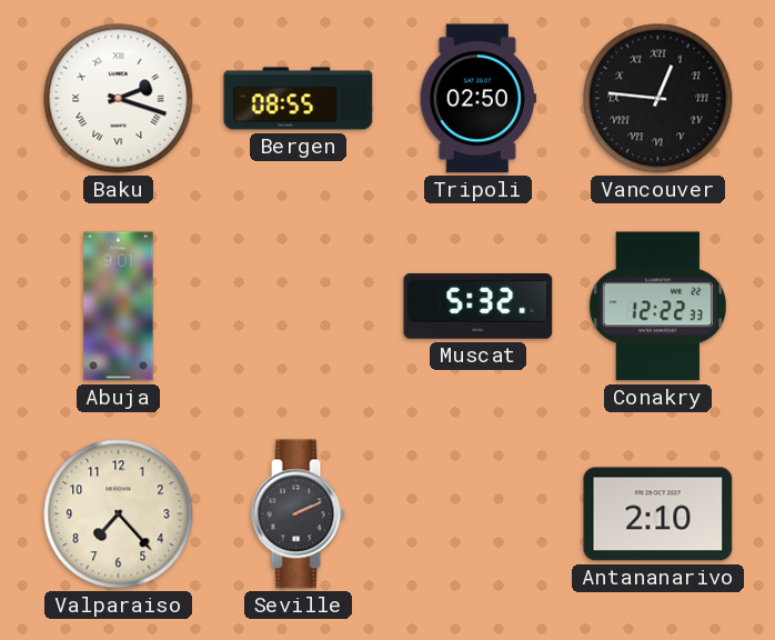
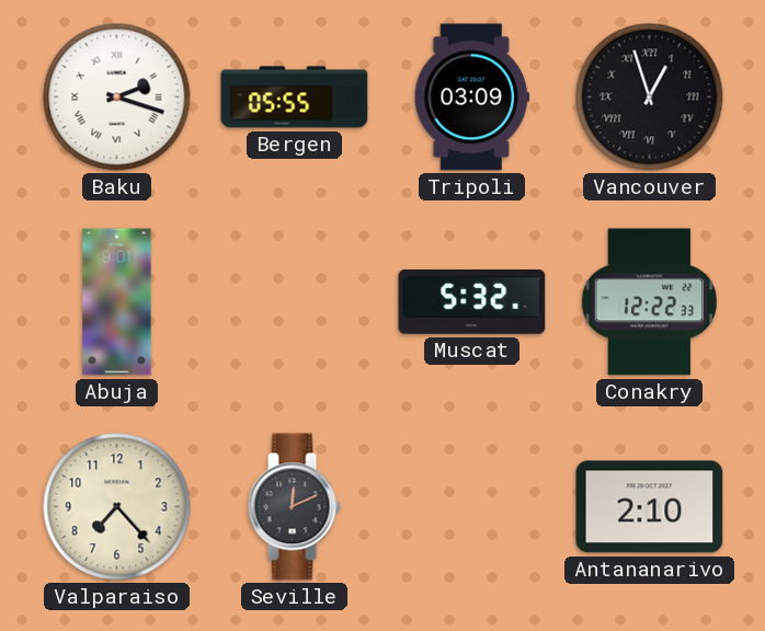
Bergen: 08:55 -> 05:55
Tripoli: 02:50 -> 03:09
Vancouver: 12:46 -> 12:57
Seville: 2:11 -> 12:11
